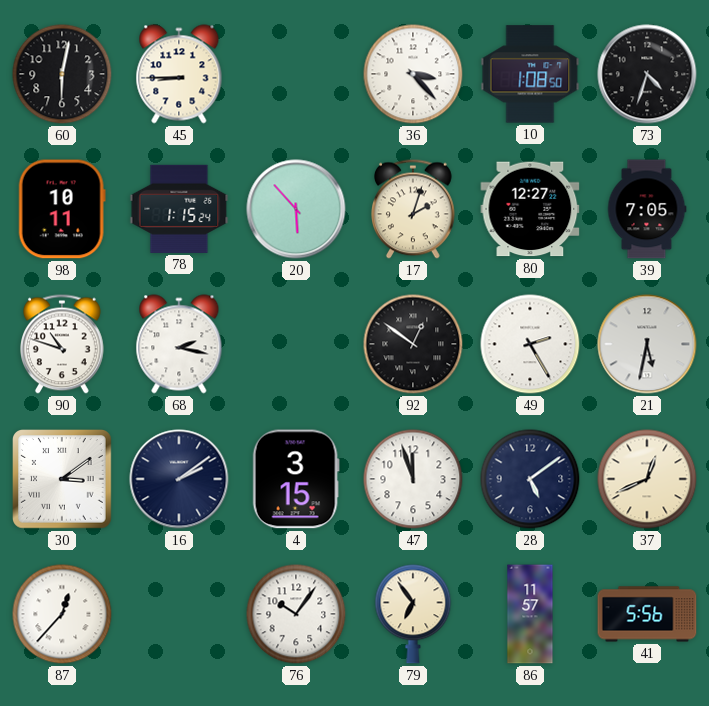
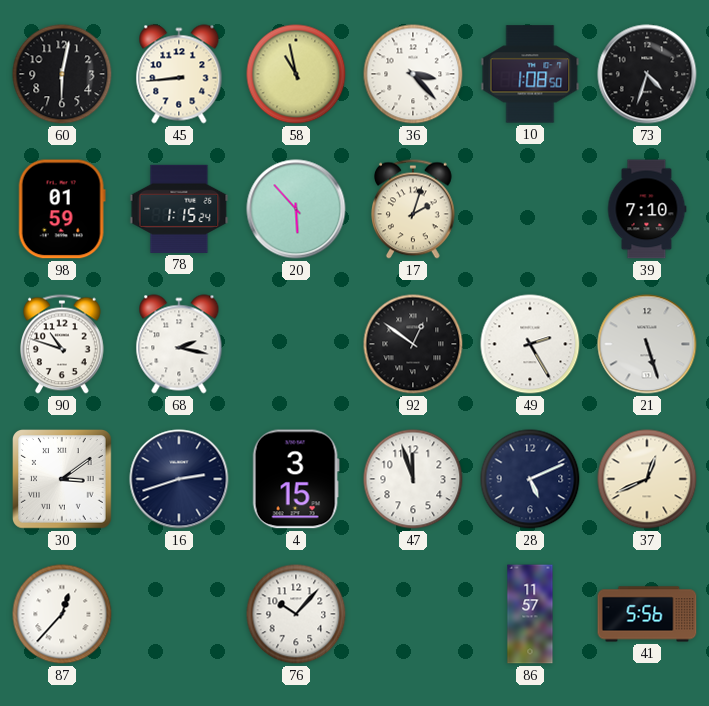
45: 8:45 -> 8:44
58: none -> 10:58
98: 10:11 -> 01:59
80: 12:27 -> none
39: 7:05 -> 7:10
21: 5:32 -> 5:27
16: 2:09 -> 2:42
28: 5:09 -> 5:11
76: 10:06 -> 10:07
79: 6:54 -> none
